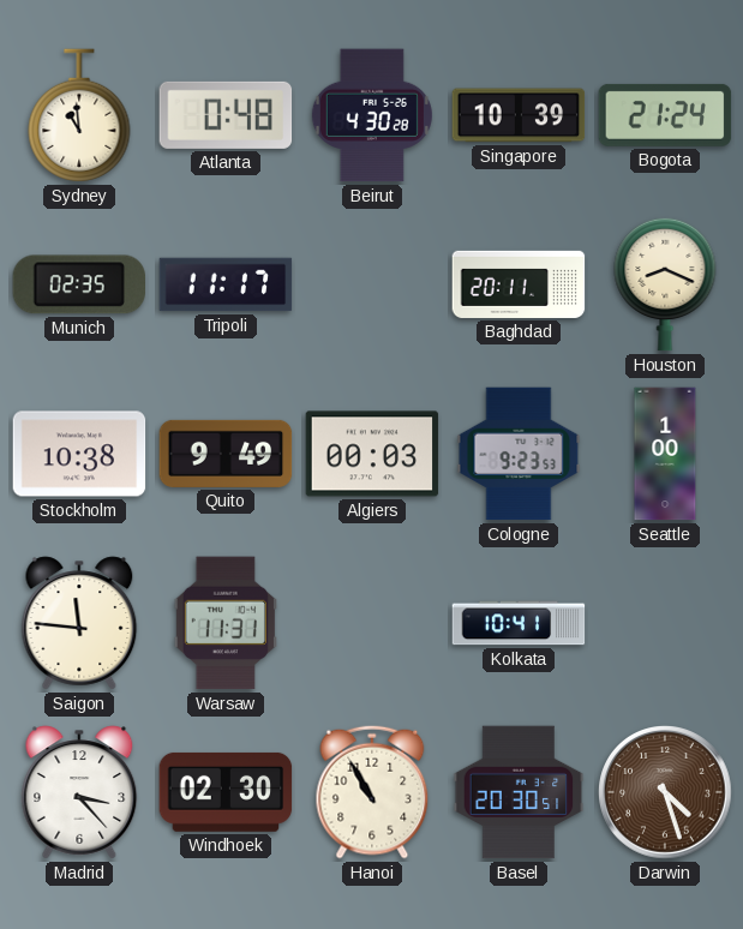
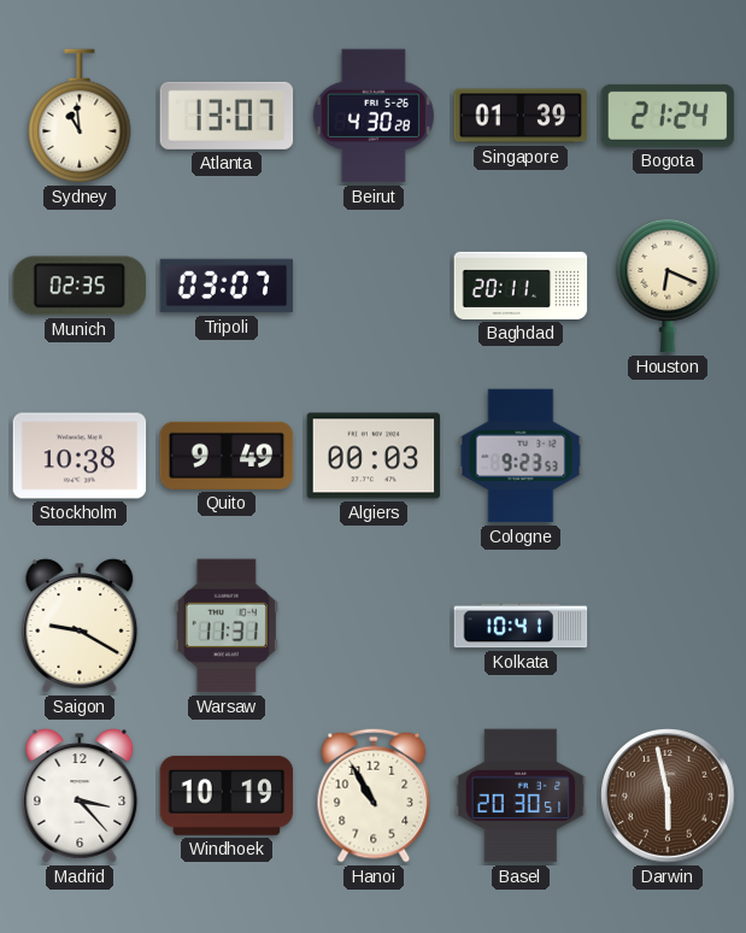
Atlanta: 0:48 -> 13:07
Singapore: 10:39 -> 01:39
Tripoli: 11:17 -> 03:07
Houston: 8:19 -> 6:19
Seattle: 1:00 -> none
Saigon: 11:46 -> 9:20
Windhoek: 02:30 -> 10:19
Darwin: 4:27 -> 5:58
